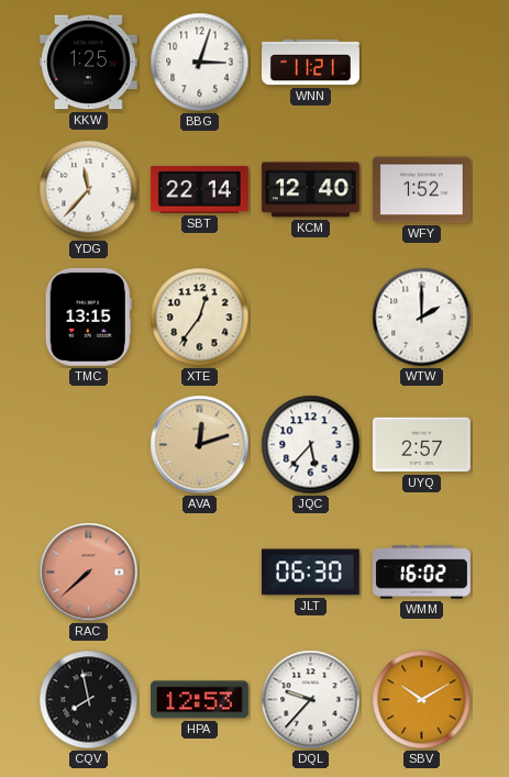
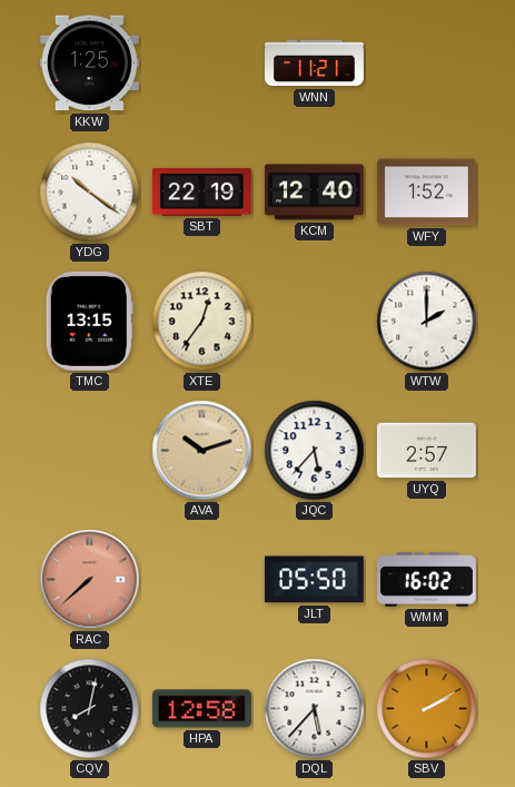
BBG: 3:03 -> none
YDG: 11:37 -> 10:21
SBT: 22:14 -> 22:19
AVA: 12:12 -> 10:12
JLT: 06:30 -> 05:50
CQV: 7:58 -> 8:02
HPA: 12:53 -> 12:58
DQL: 9:37 -> 5:37
SBV: 10:10 -> 2:10
